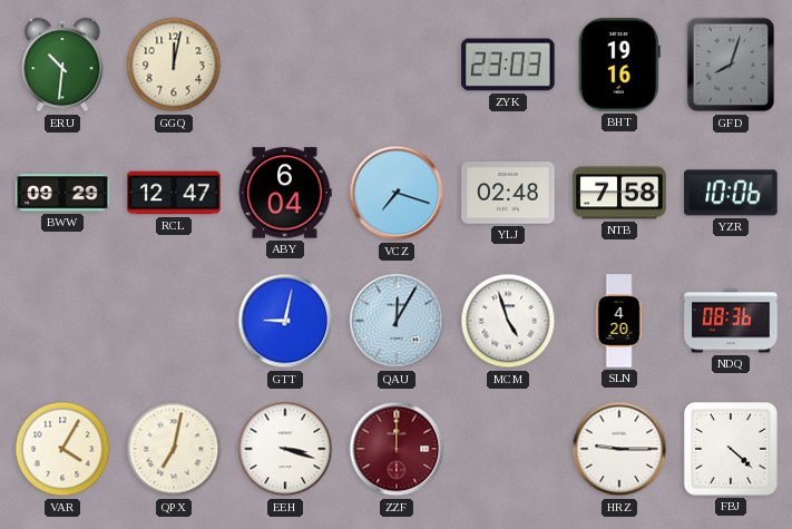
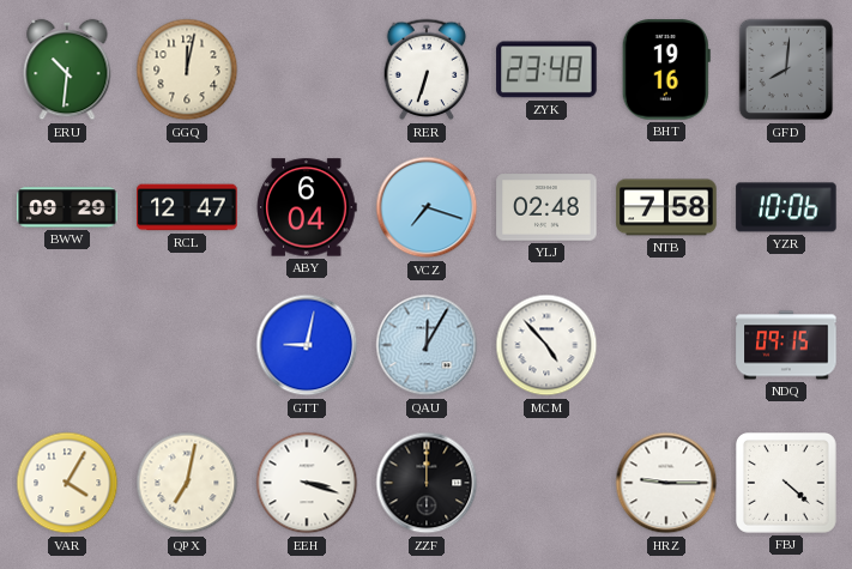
RER: none -> 6:33
ZYK: 23:03 -> 23:48
GFD: 8:03 -> 8:01
MCM: 4:57 -> 4:53
SLN: 4:20 -> none
NDQ: 08:36 -> 09:15
ZZF dial: burgundy -> black
